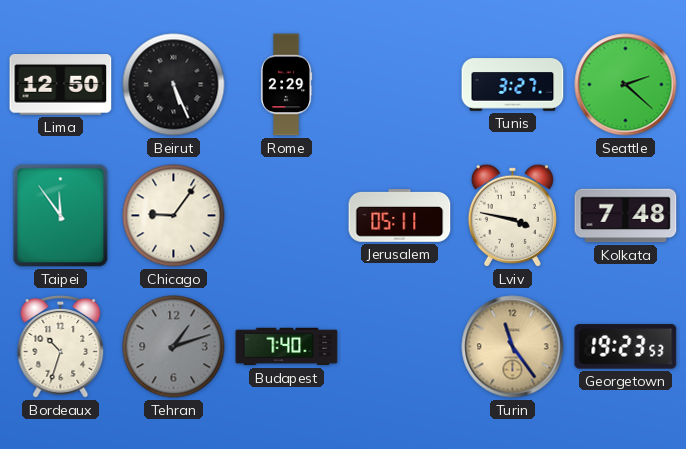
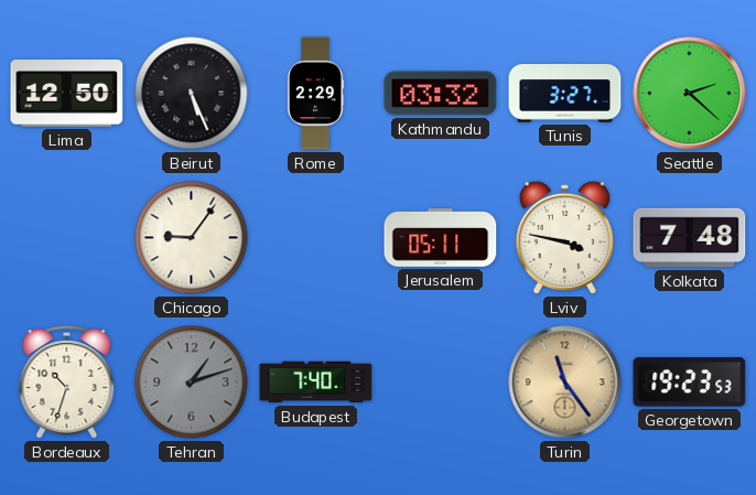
Kathmandu: none -> 03:32
Taipei: 11:54 -> none
